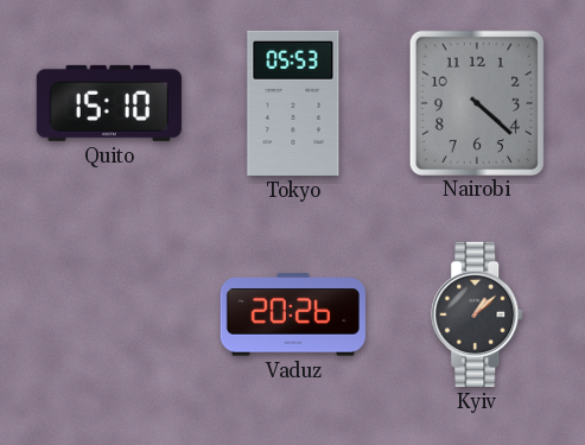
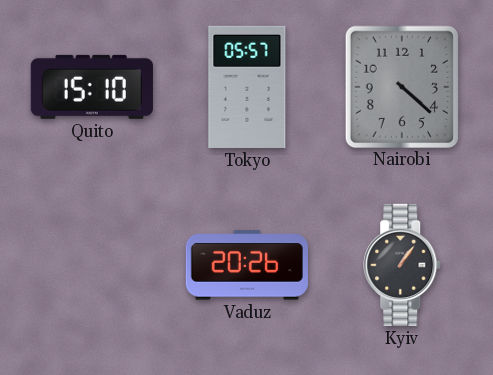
Tokyo: 05:53 -> 05:57
Kyiv: 1:08 -> 1:06
